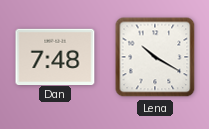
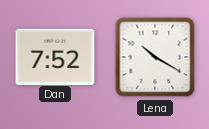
Dan: 7:48 -> 7:52
